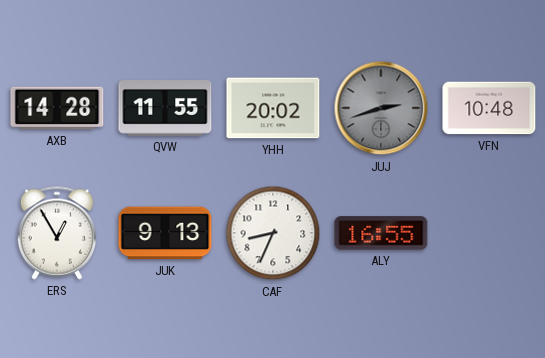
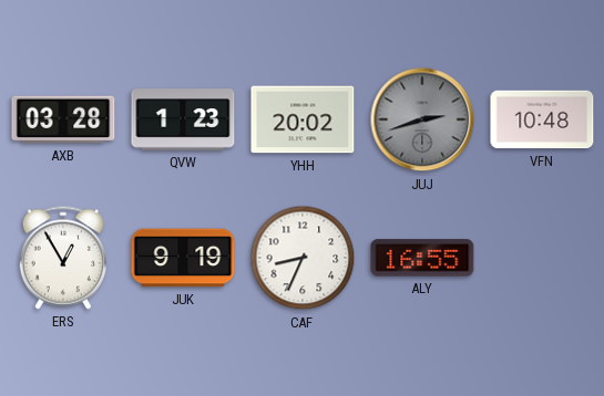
AXB: 14:28 -> 03:28
QVW: 11:55 -> 1:23
JUK: 9:13 -> 9:19
